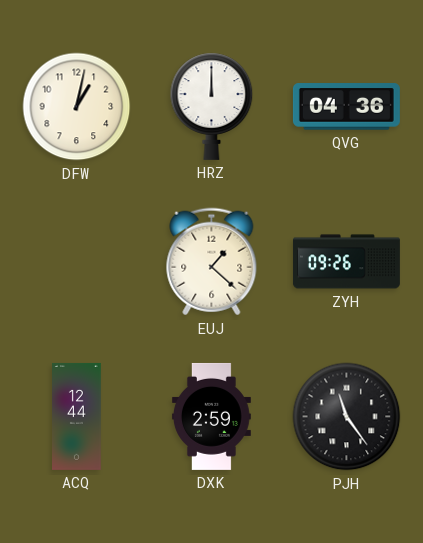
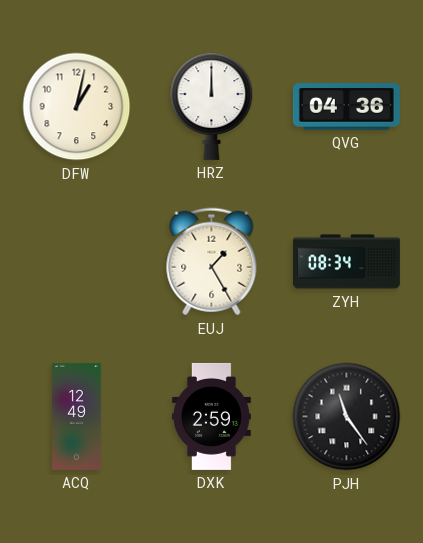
EUJ: 1:22 -> 1:25
ZYH: 09:26 -> 08:34
ACQ: 12:44 -> 12:49
